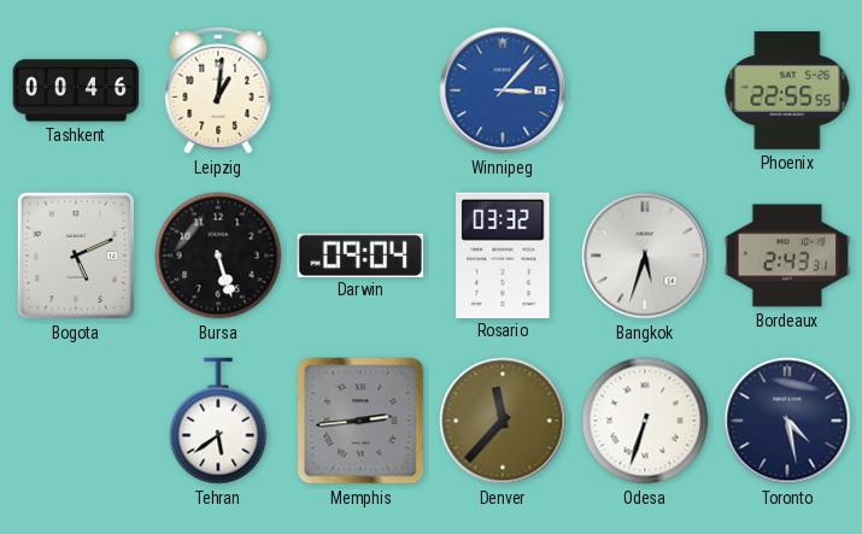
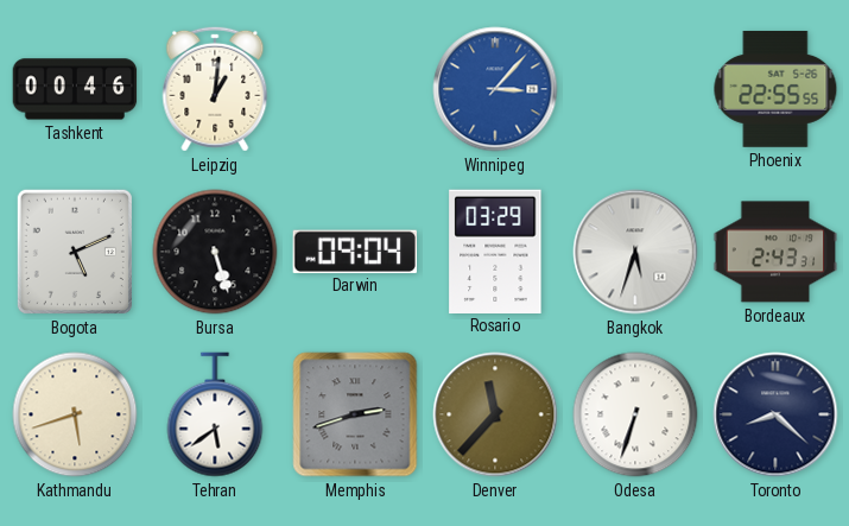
Rosario: 03:32 -> 03:29
Kathmandu: none -> 5:42
Memphis: 2:44 -> 2:42
Toronto: 4:28 -> 8:22
